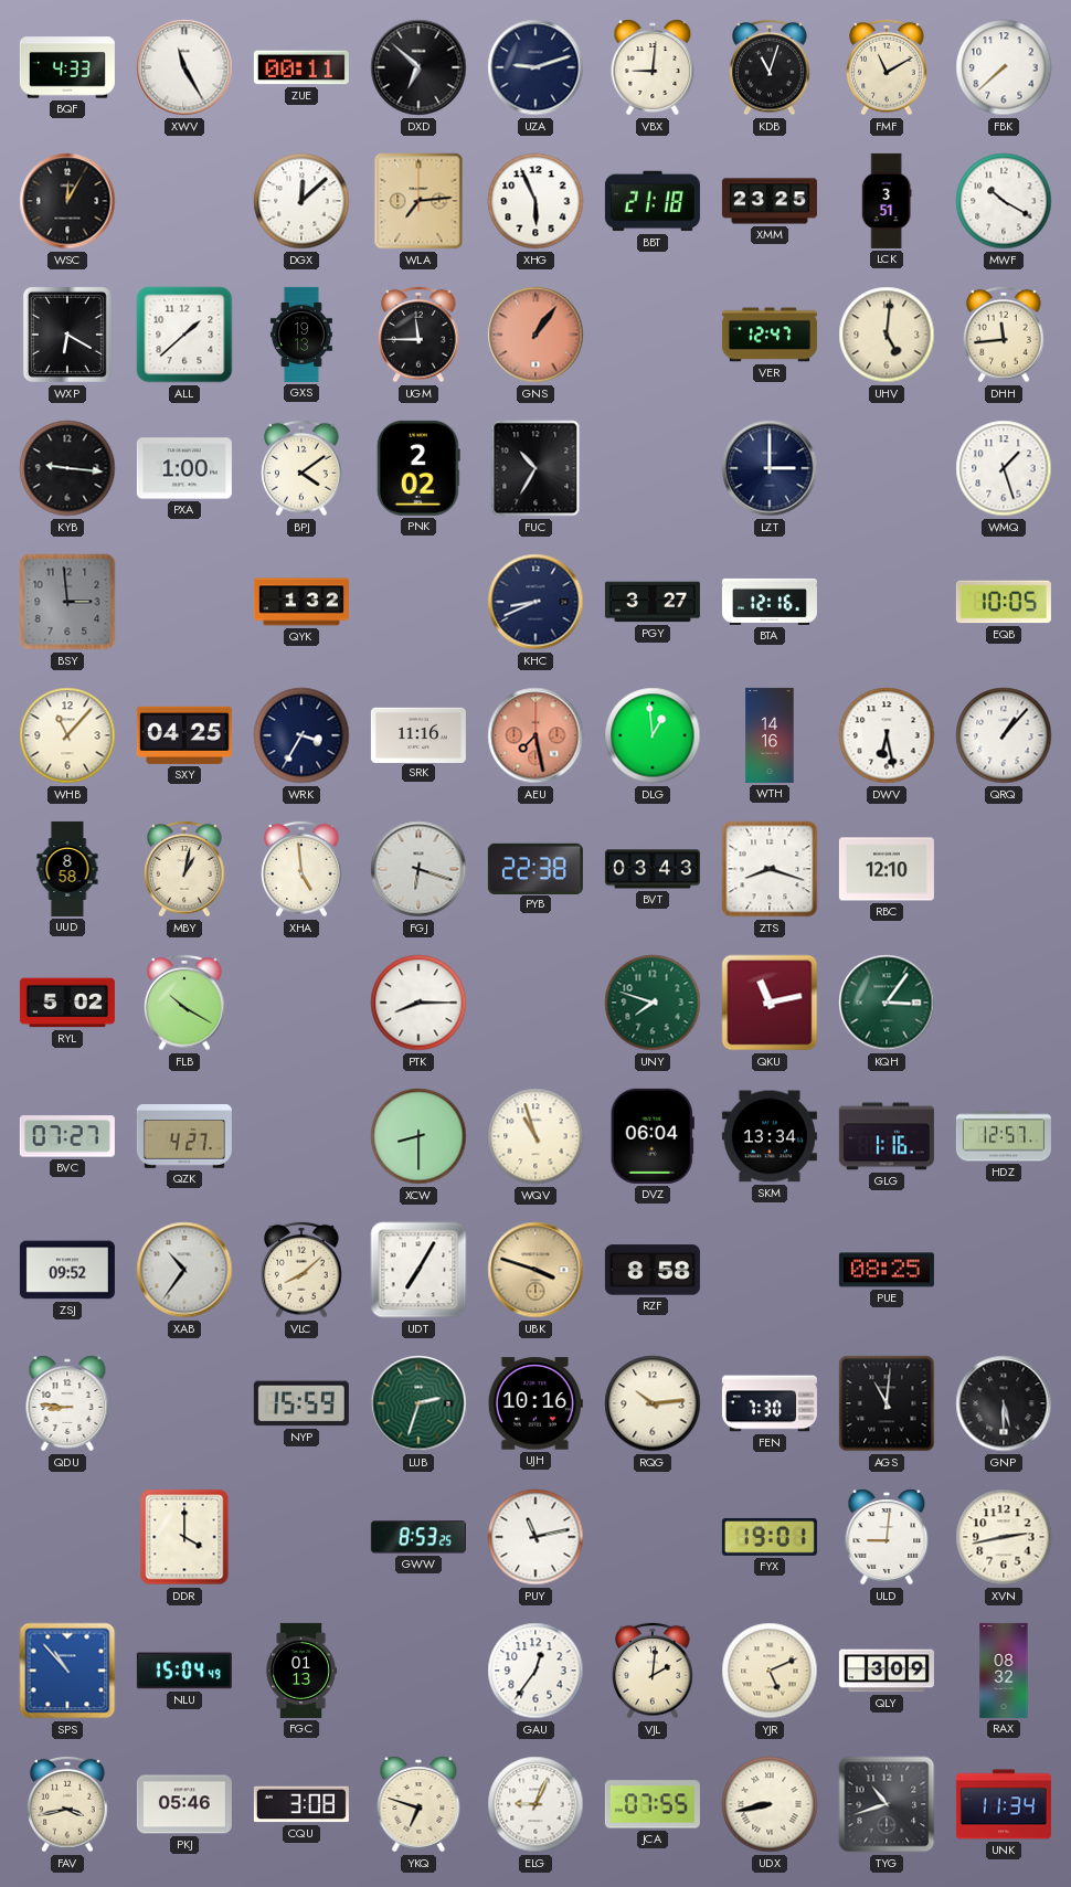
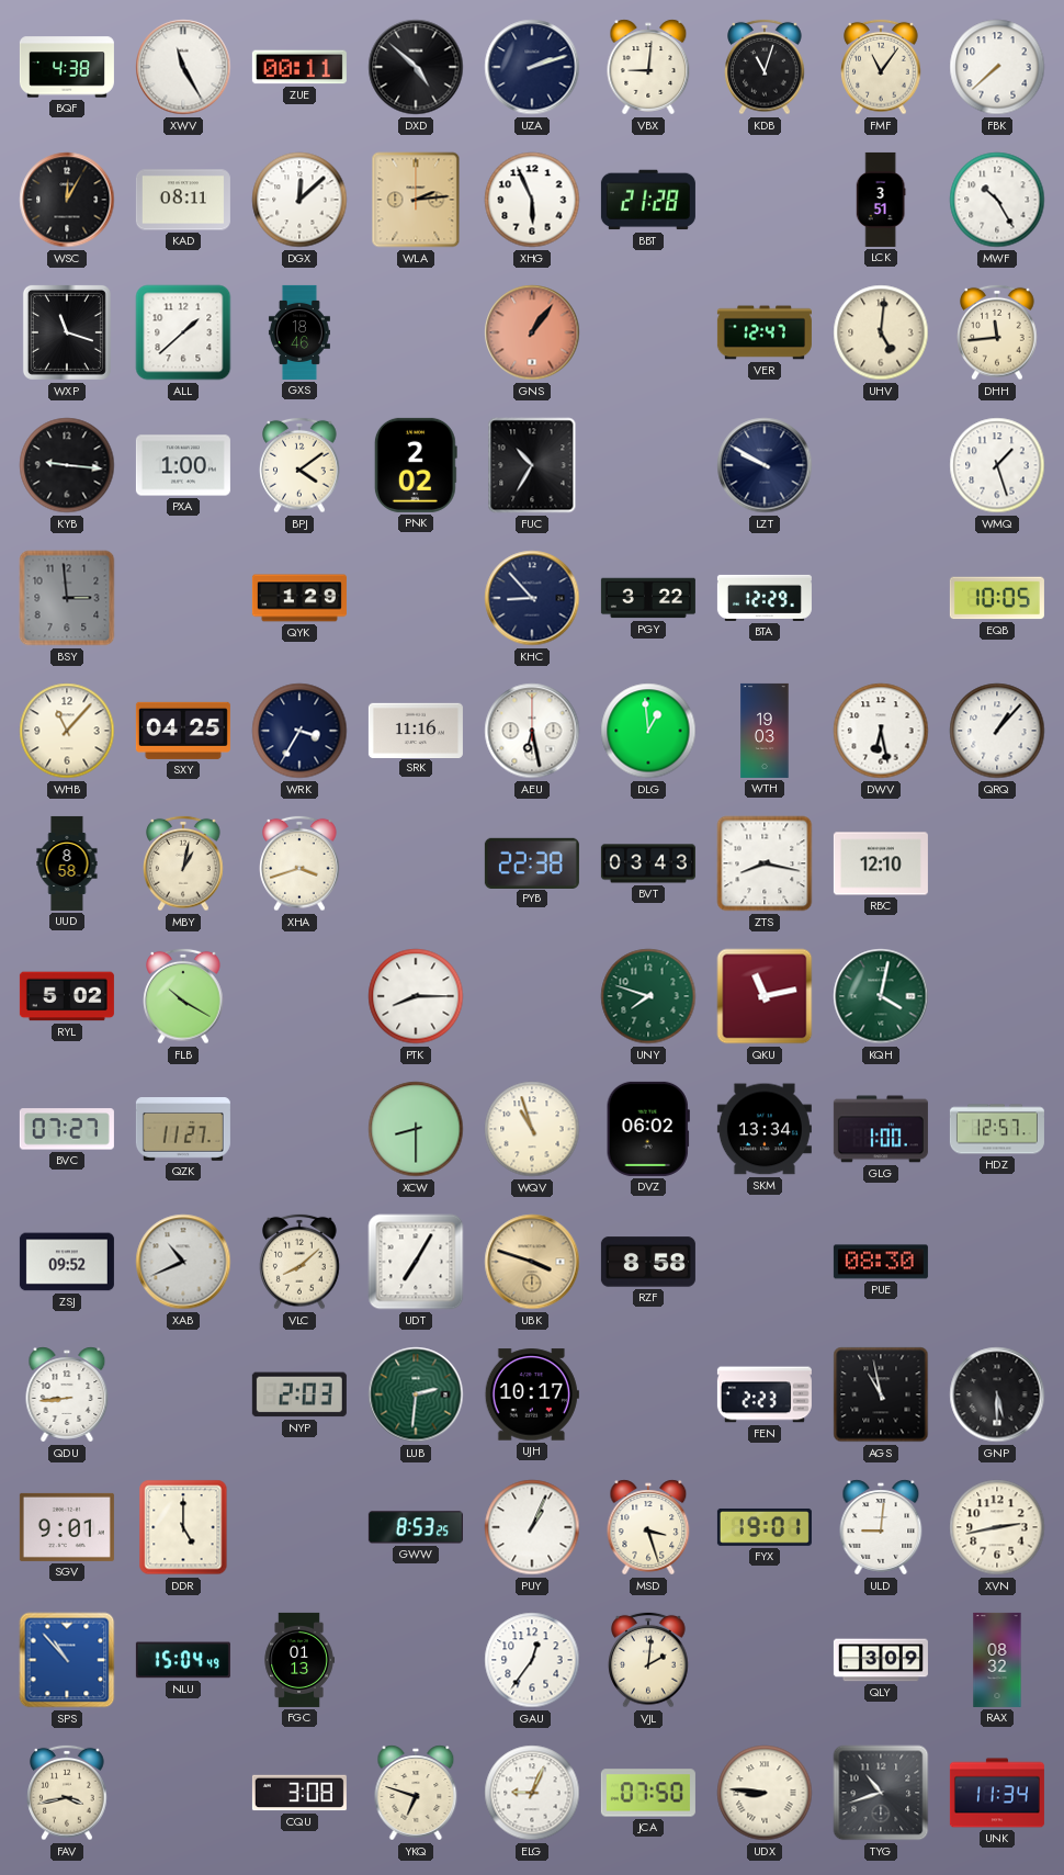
BQF: 4:33 -> 4:38
DXD: 6:52 -> 4:52
UZA: 9:12 -> 2:12
FMF: 11:10 -> 11:06
KAD: none -> 08:11
WLA: 7:14 -> 2:14
BBT: 21:18 -> 21:28
XMM: 23:25 -> none
MWF: 10:20 -> 10:25
WXP: 6:20 -> 11:18
GXS: 19:13 -> 18:46
UGM: 11:45 -> none
LZT: 3:00 -> 9:50
QYK: 1:32 -> 1:29
KHC: 8:41 -> 8:53
PGY: 3:27 -> 3:22
BTA: 12:16 -> 12:29
AEU: 7:28 -> 6:28
AEU dial: salmon -> white
WTH: 14:16 -> 19:03
XHA: 4:59 -> 3:42
FGJ: 6:18 -> none
ZTS: 8:18 -> 8:17
KQH: 3:06 -> 4:02
QZK: 4:27 -> 11:27
DVZ: 06:04 -> 06:02
GLG: 1:16 -> 1:00
XAB: 10:36 -> 10:41
PUE: 08:25 -> 08:30
QDU: 8:46 -> 8:44
NYP: 15:59 -> 2:03
LUB: 2:33 -> 2:31
UJH: 10:16 -> 10:17
RQG: 10:14 -> none
FEN: 7:30 -> 2:23
AGS: 11:01 -> 10:58
SGV: none -> 9:01
DDR: 4:00 -> 5:00
PUY: 11:13 -> 1:04
MSD: none -> 3:27
YJR: 5:11 -> none
PKJ: 05:46 -> none
JCA: 07:55 -> 07:50
UDX: 8:43 -> 8:46
